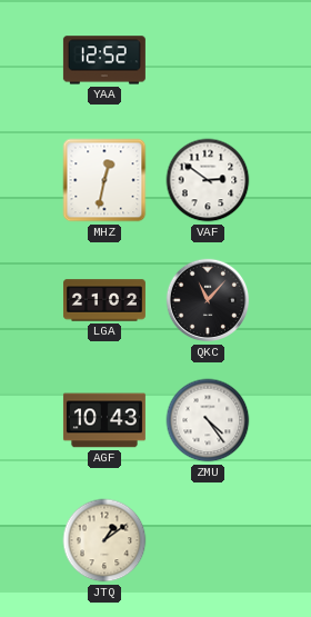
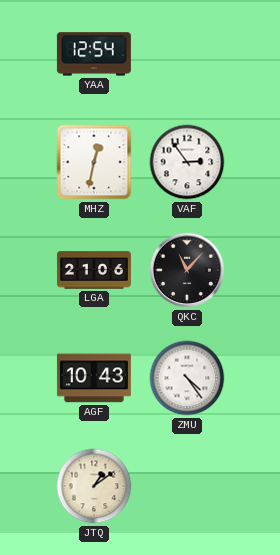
YAA: 12:52 -> 12:54
VAF: 2:51 -> 2:54
LGA: 21:02 -> 21:06
